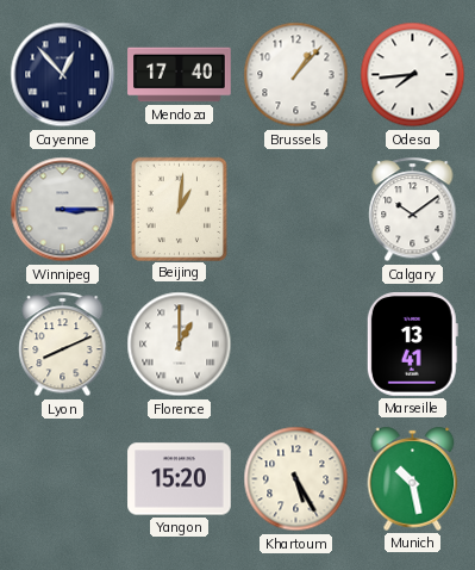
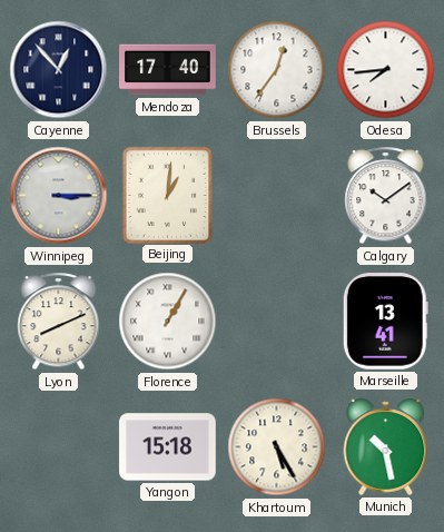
Brussels: 1:07 -> 12:36
Florence: 1:00 -> 1:05
Yangon: 15:20 -> 15:18
